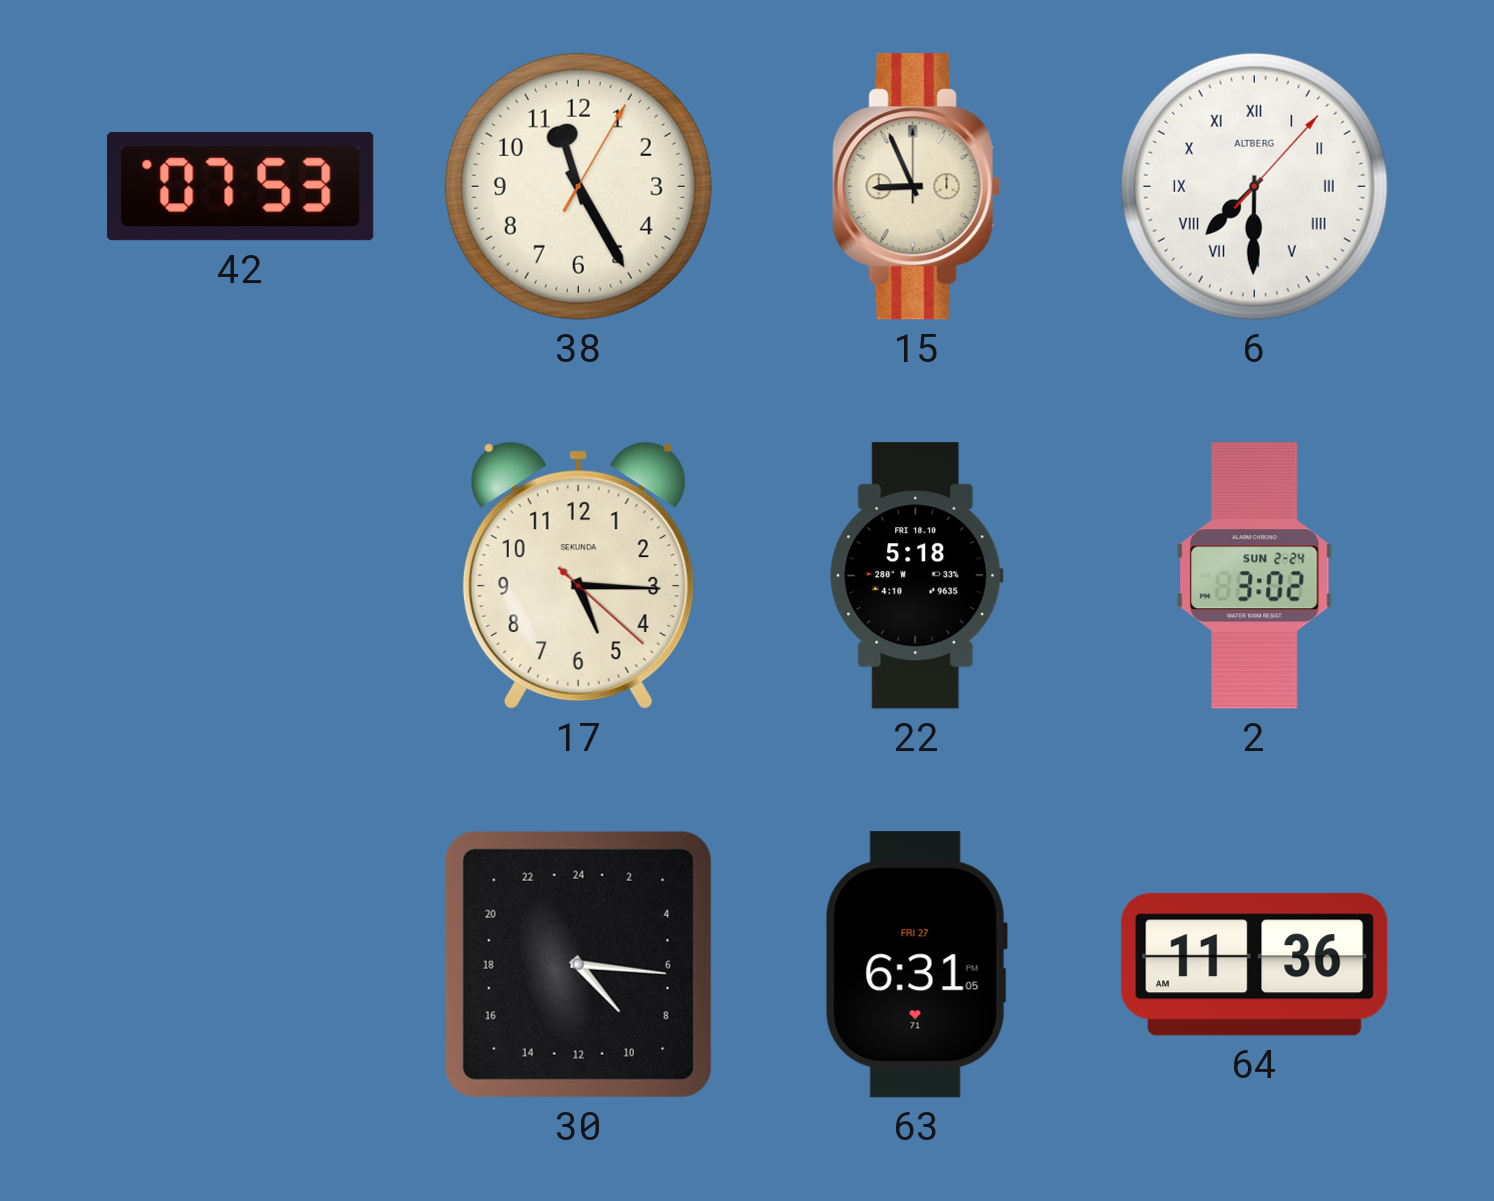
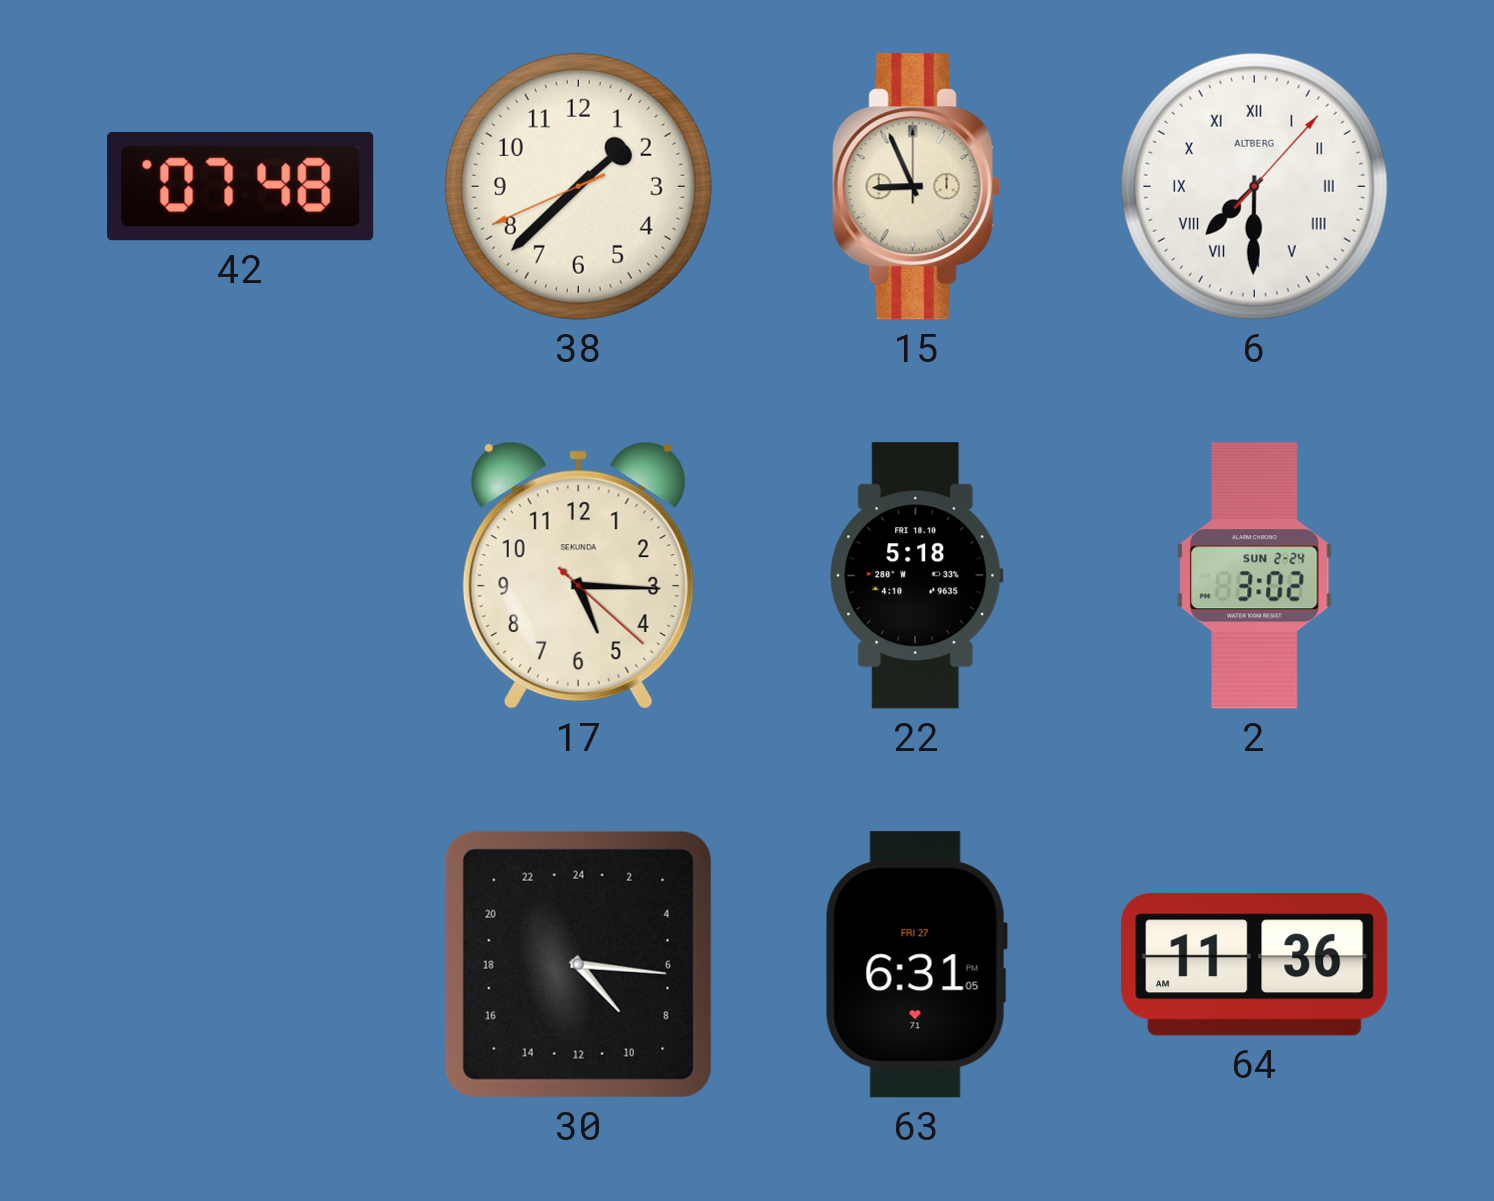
42: 07:53 -> 07:48
38: 11:25 -> 1:37
